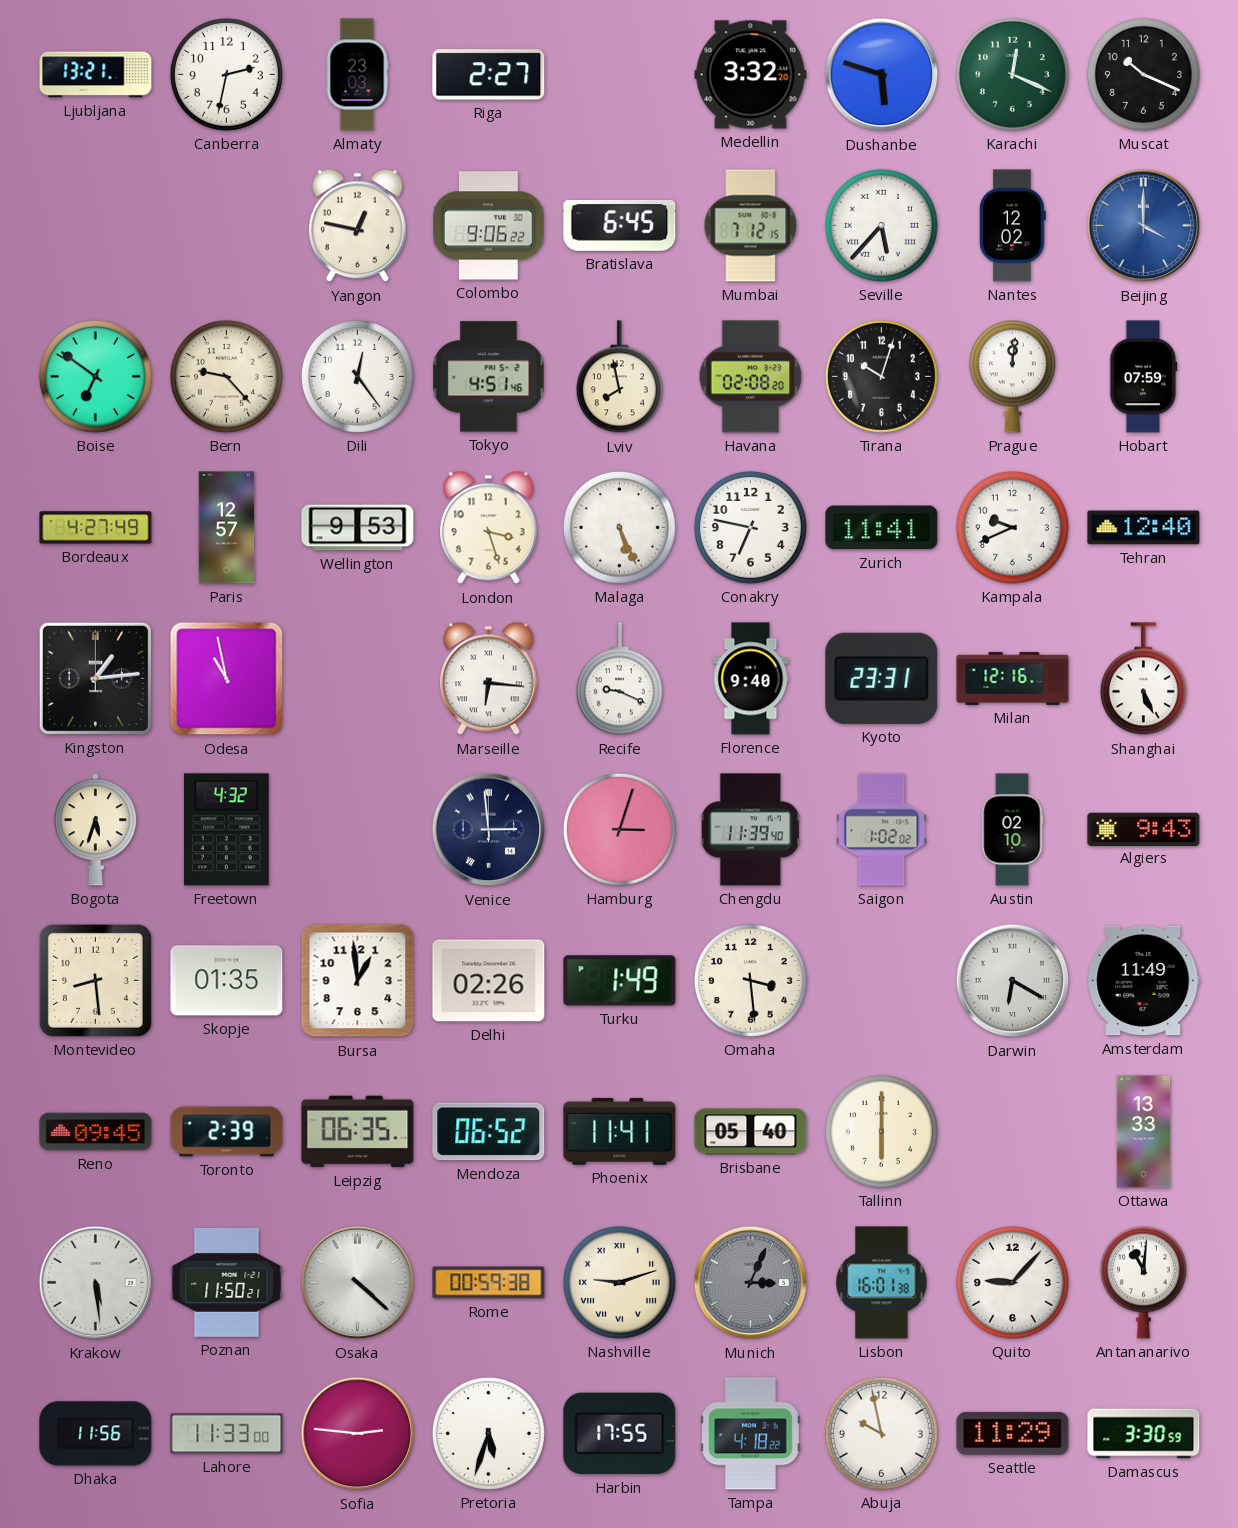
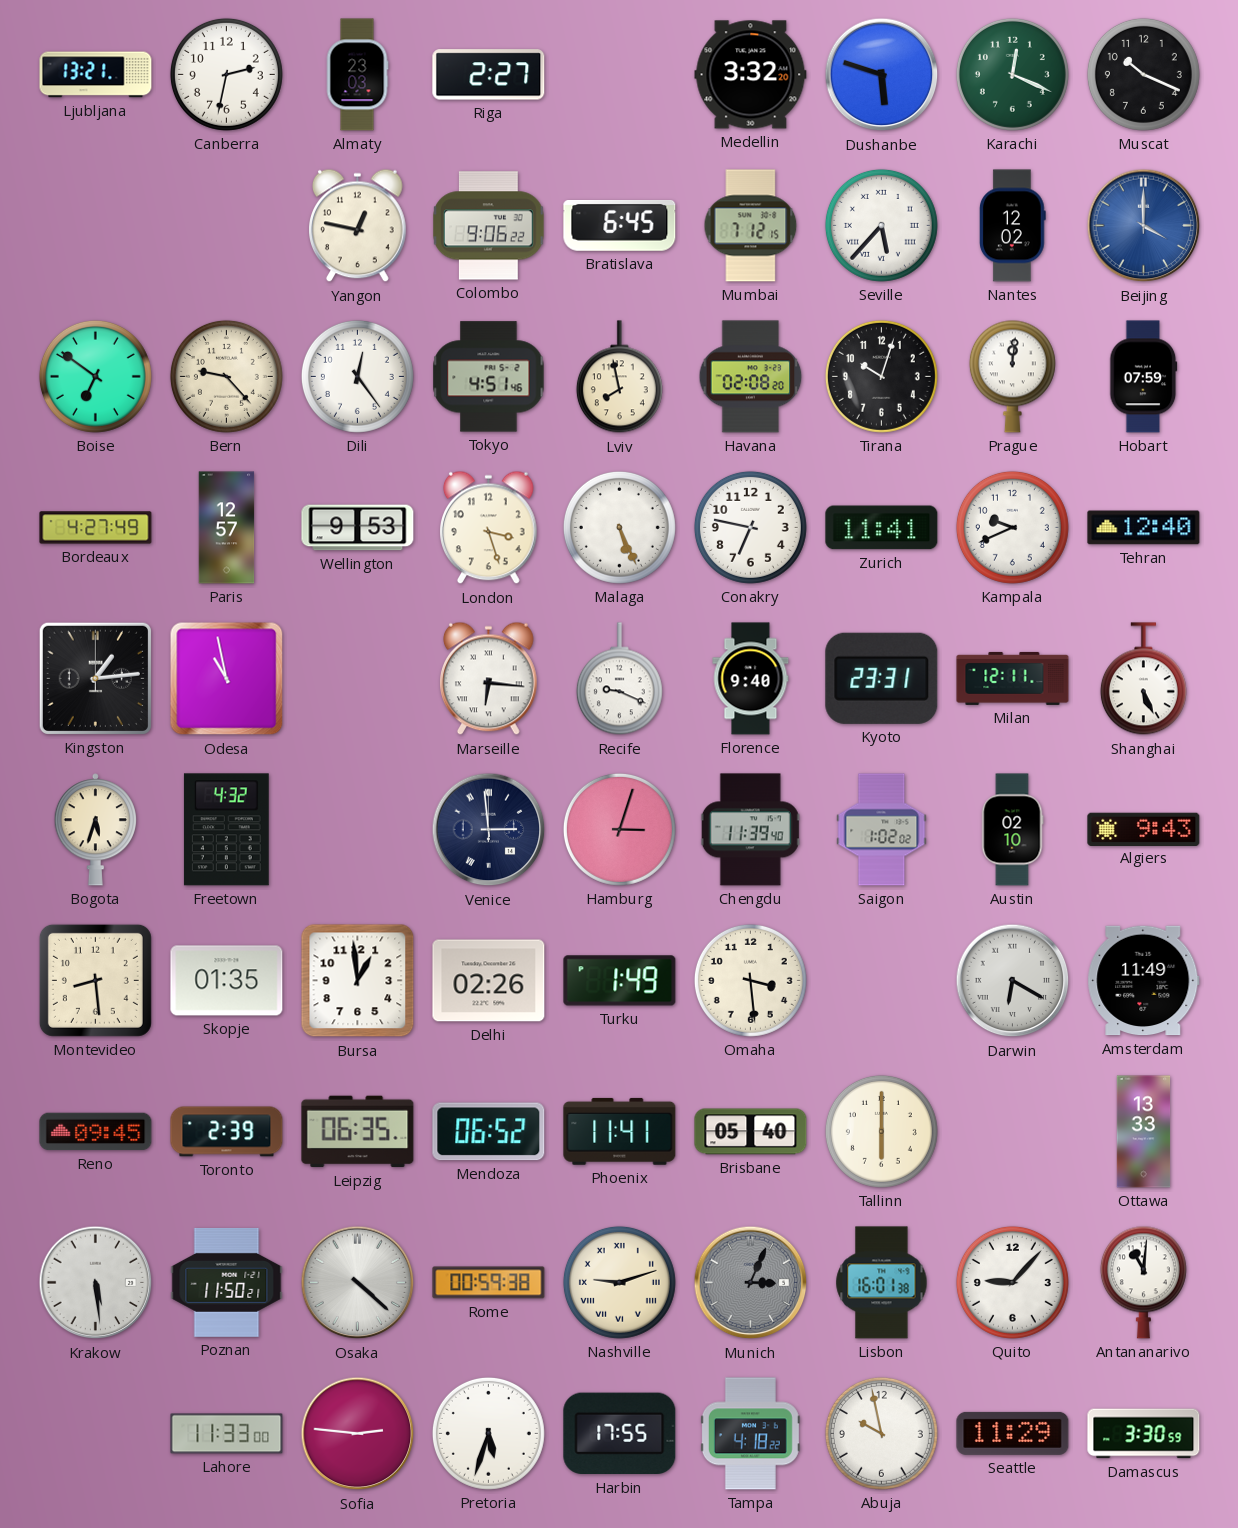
Milan: 12:16 -> 12:11
Dhaka: 11:56 -> none
